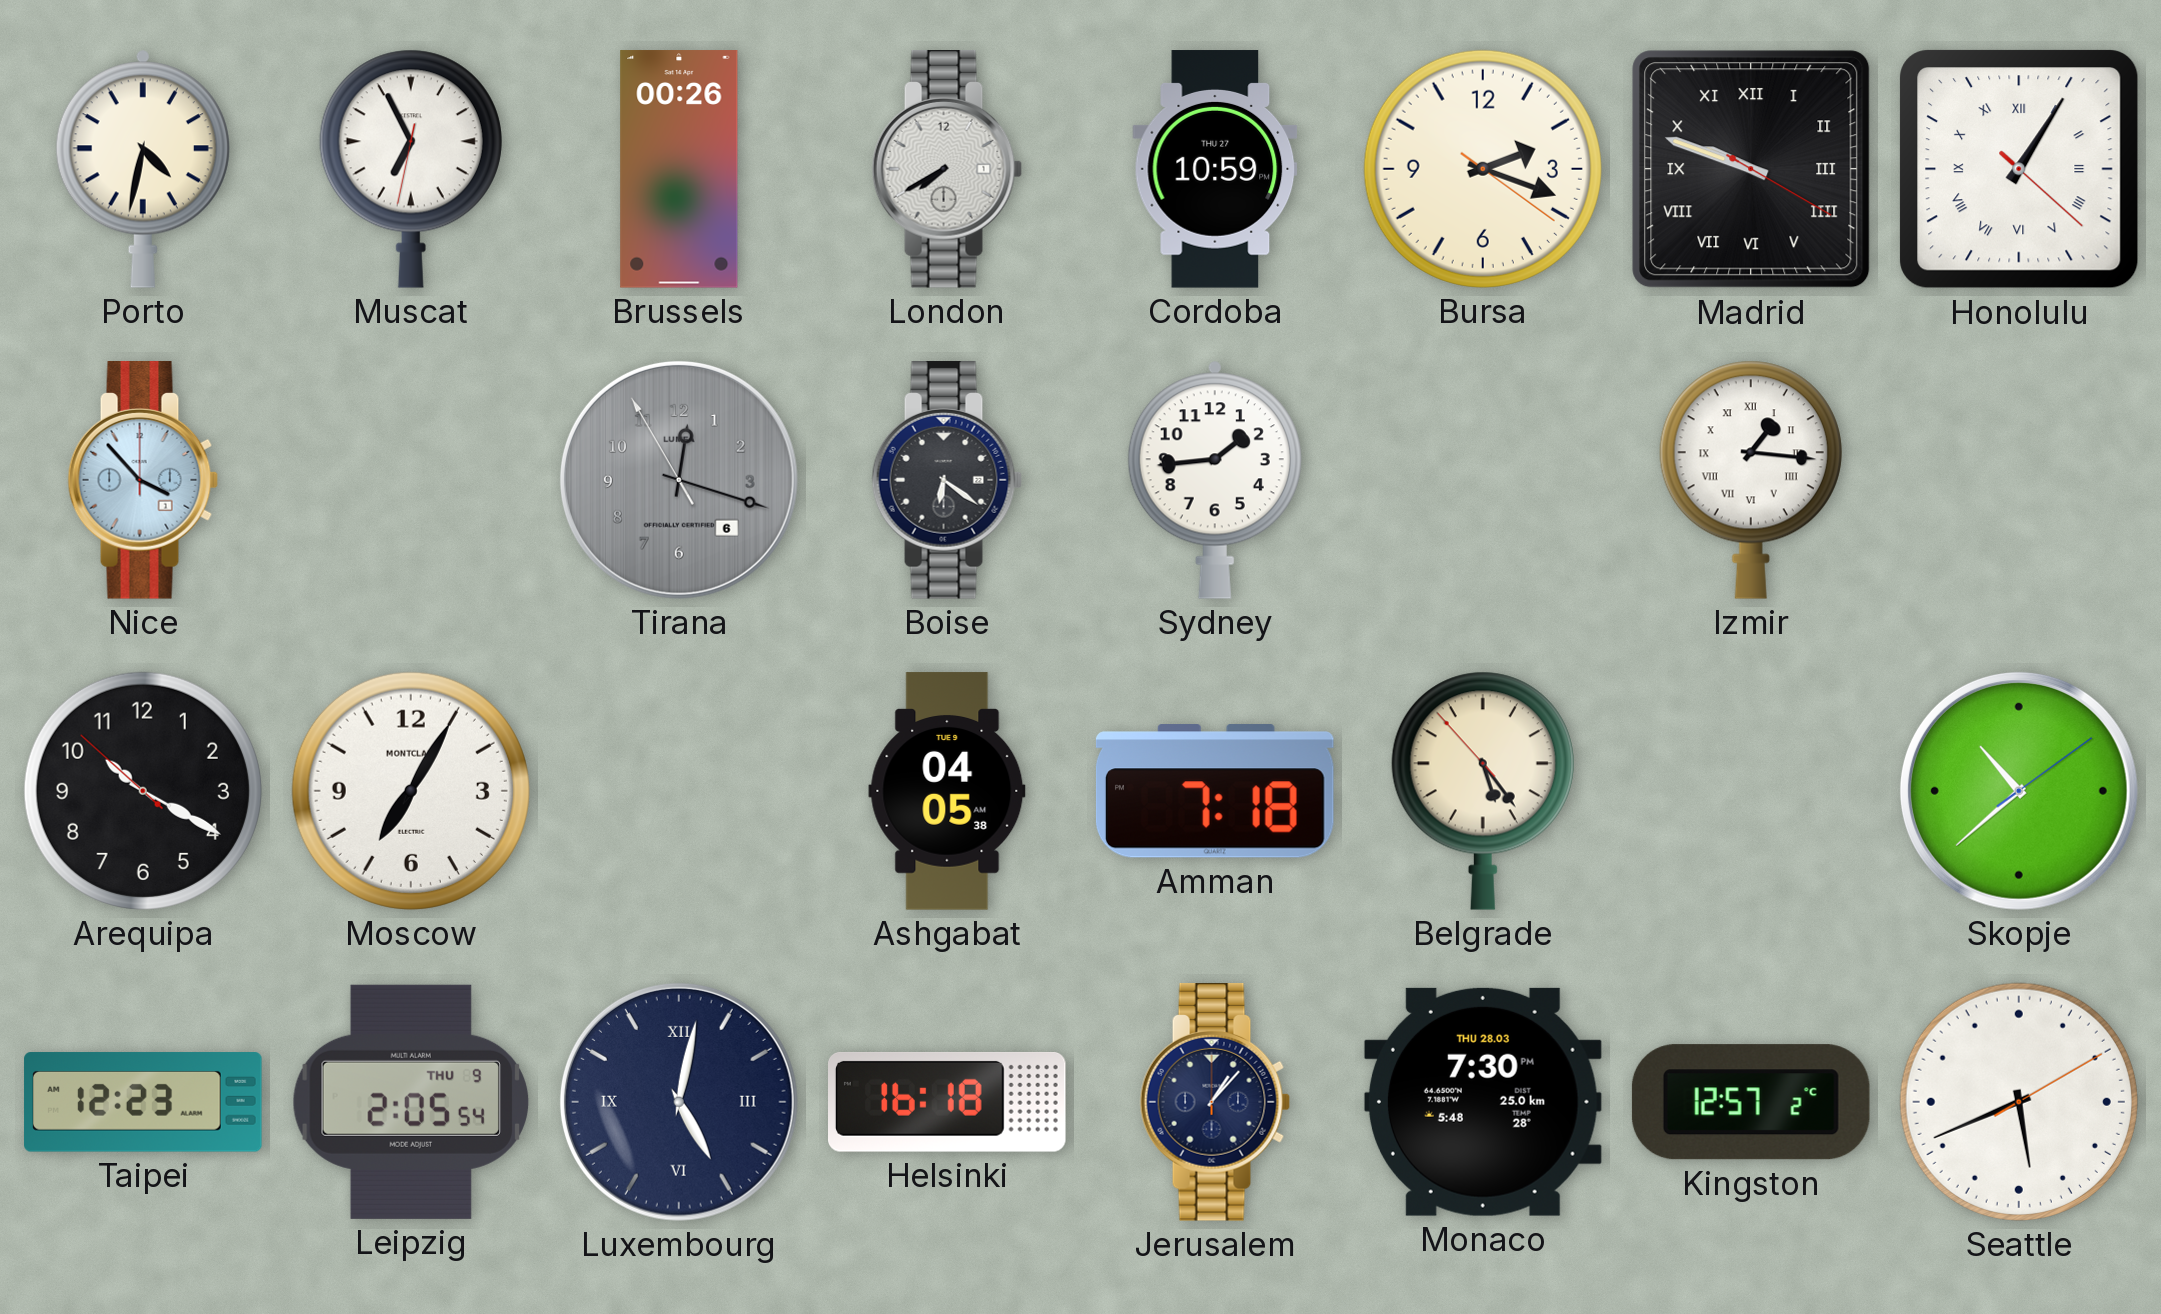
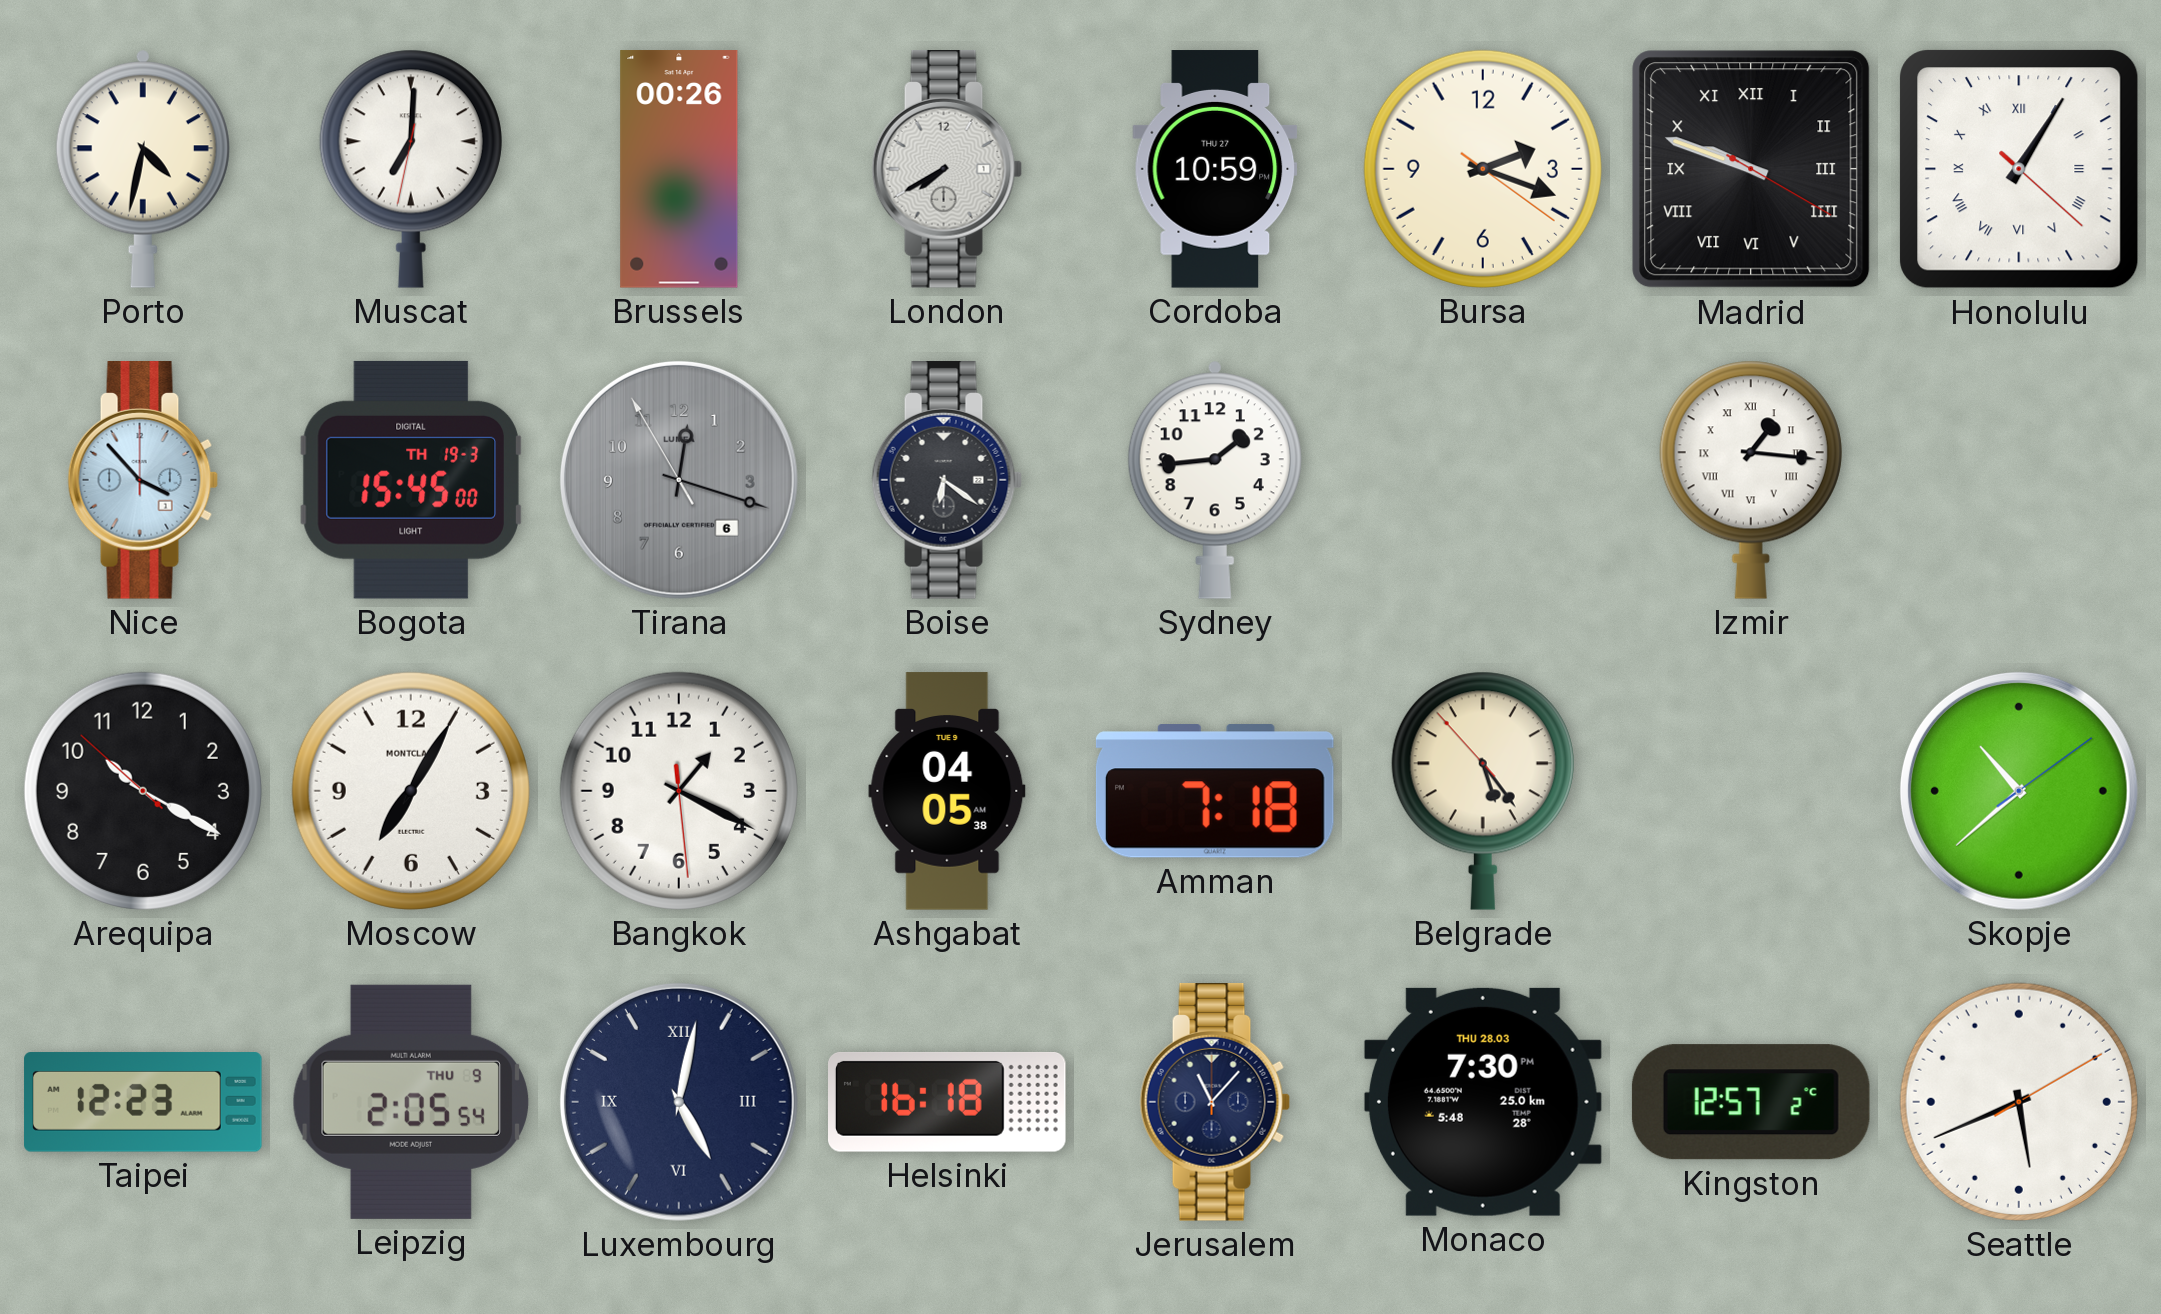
Muscat: 6:55 -> 7:00
Bogota: none -> 15:45
Bangkok: none -> 1:19
Jerusalem: 1:07 -> 11:07
